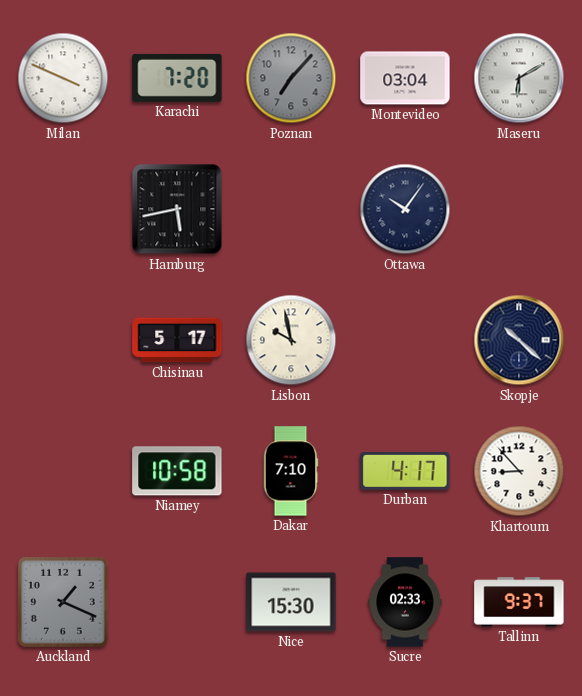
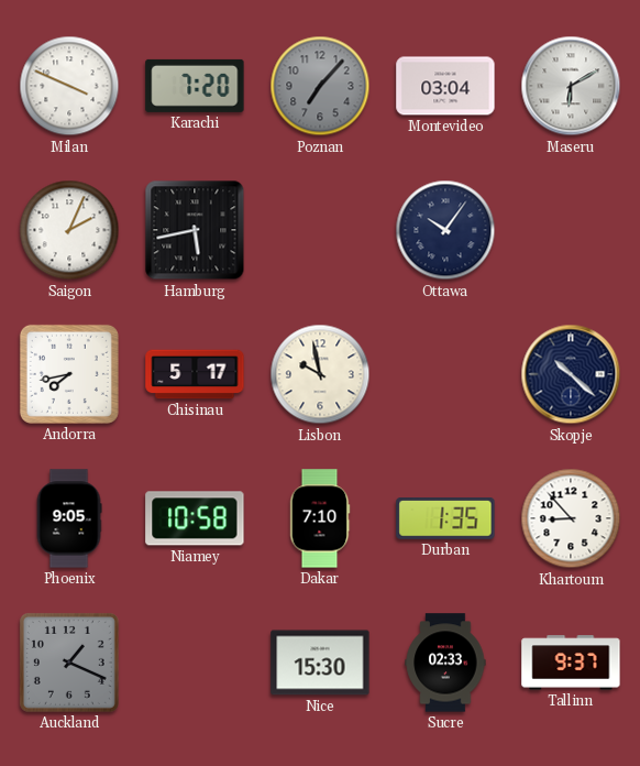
Saigon: none -> 2:04
Andorra: none -> 7:43
Phoenix: none -> 9:05
Durban: 4:17 -> 1:35
